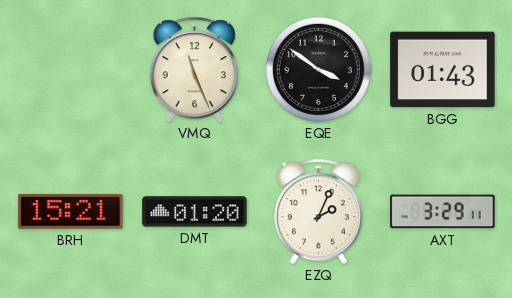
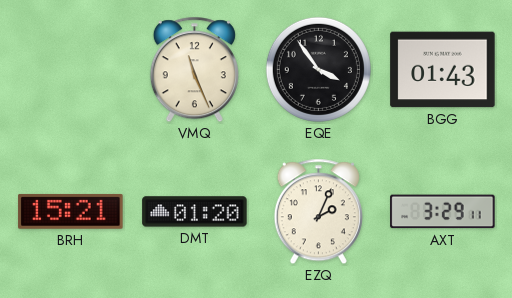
EQE: 3:51 -> 3:54
